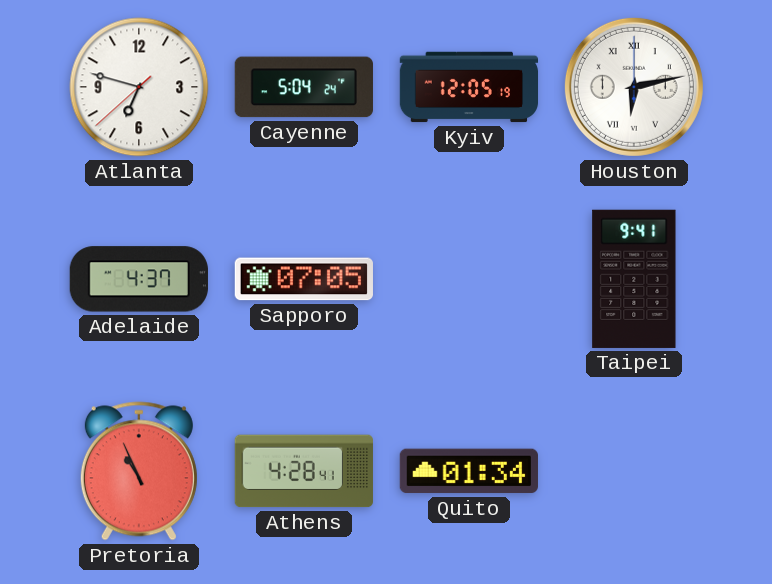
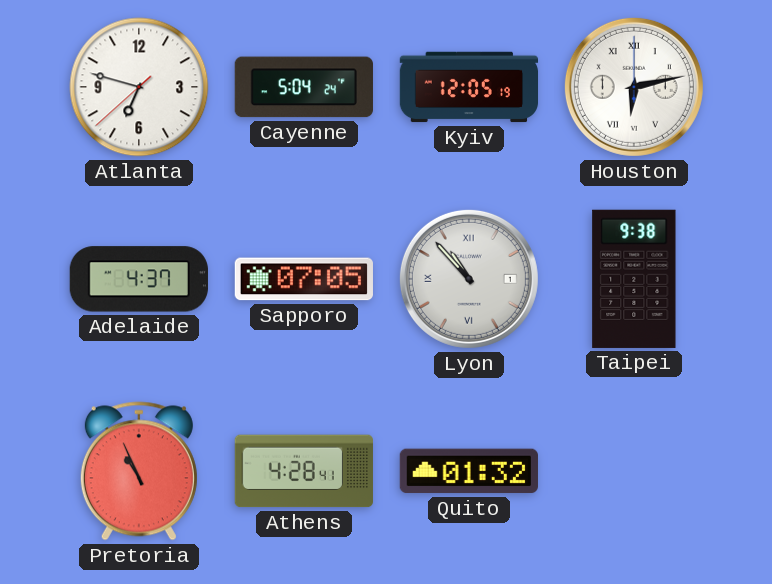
Lyon: none -> 10:53
Taipei: 9:41 -> 9:38
Quito: 01:34 -> 01:32
